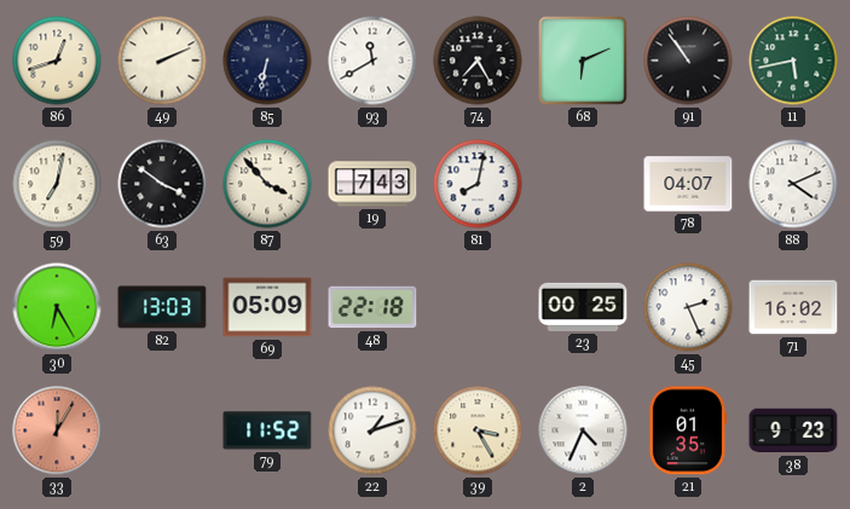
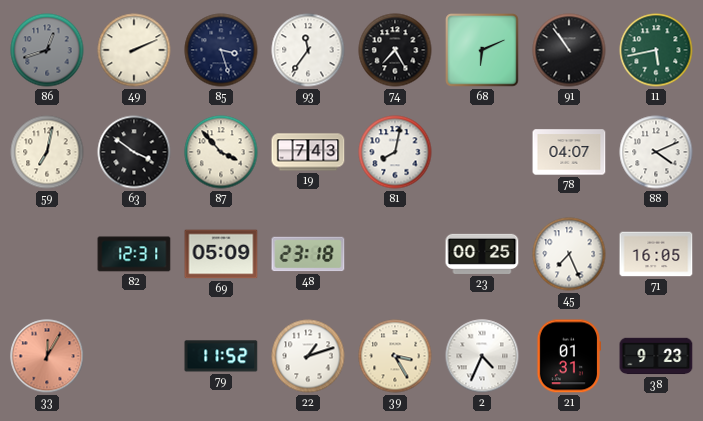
86 dial: cream -> grey
85: 6:32 -> 3:27
93: 11:40 -> 11:36
30: 6:25 -> none
82: 13:03 -> 12:31
48: 22:18 -> 23:18
45: 2:26 -> 7:26
71: 16:02 -> 16:05
21: 01:35 -> 01:31
